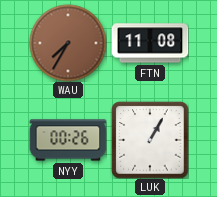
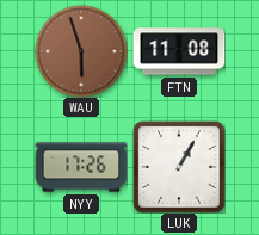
WAU: 7:35 -> 5:57
NYY: 00:26 -> 17:26
